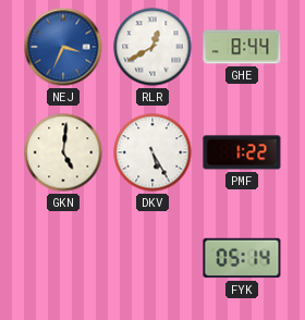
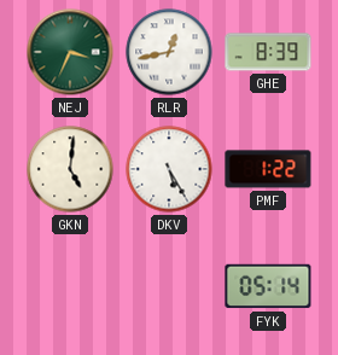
NEJ dial: blue -> green
RLR: 12:40 -> 12:43
GHE: 8:44 -> 8:39
